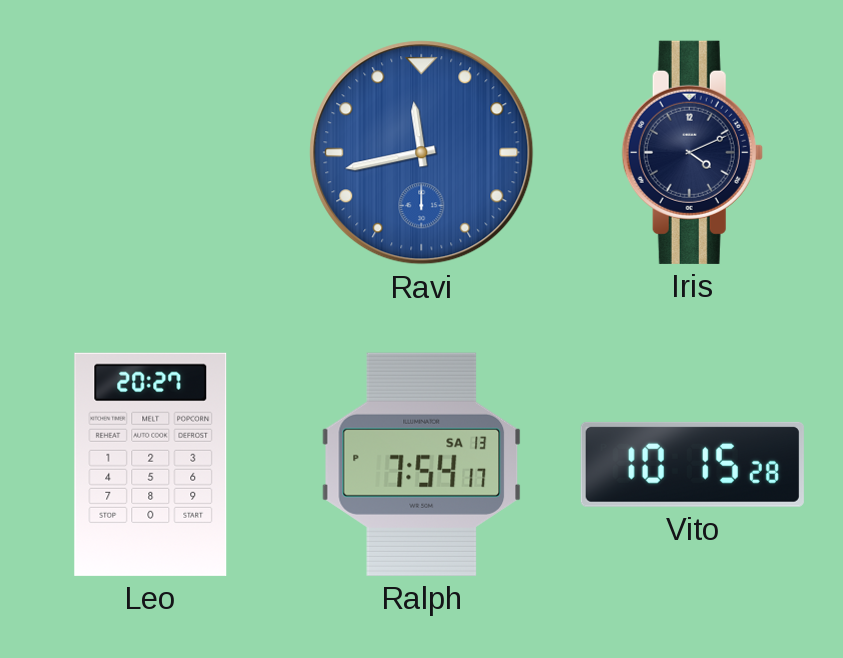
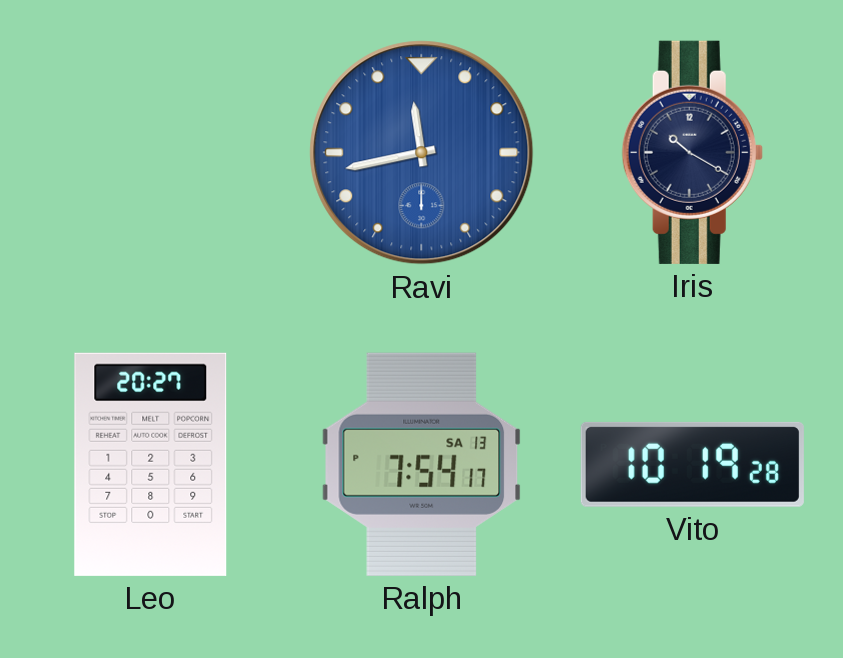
Iris: 4:11 -> 10:20
Vito: 10:15 -> 10:19
